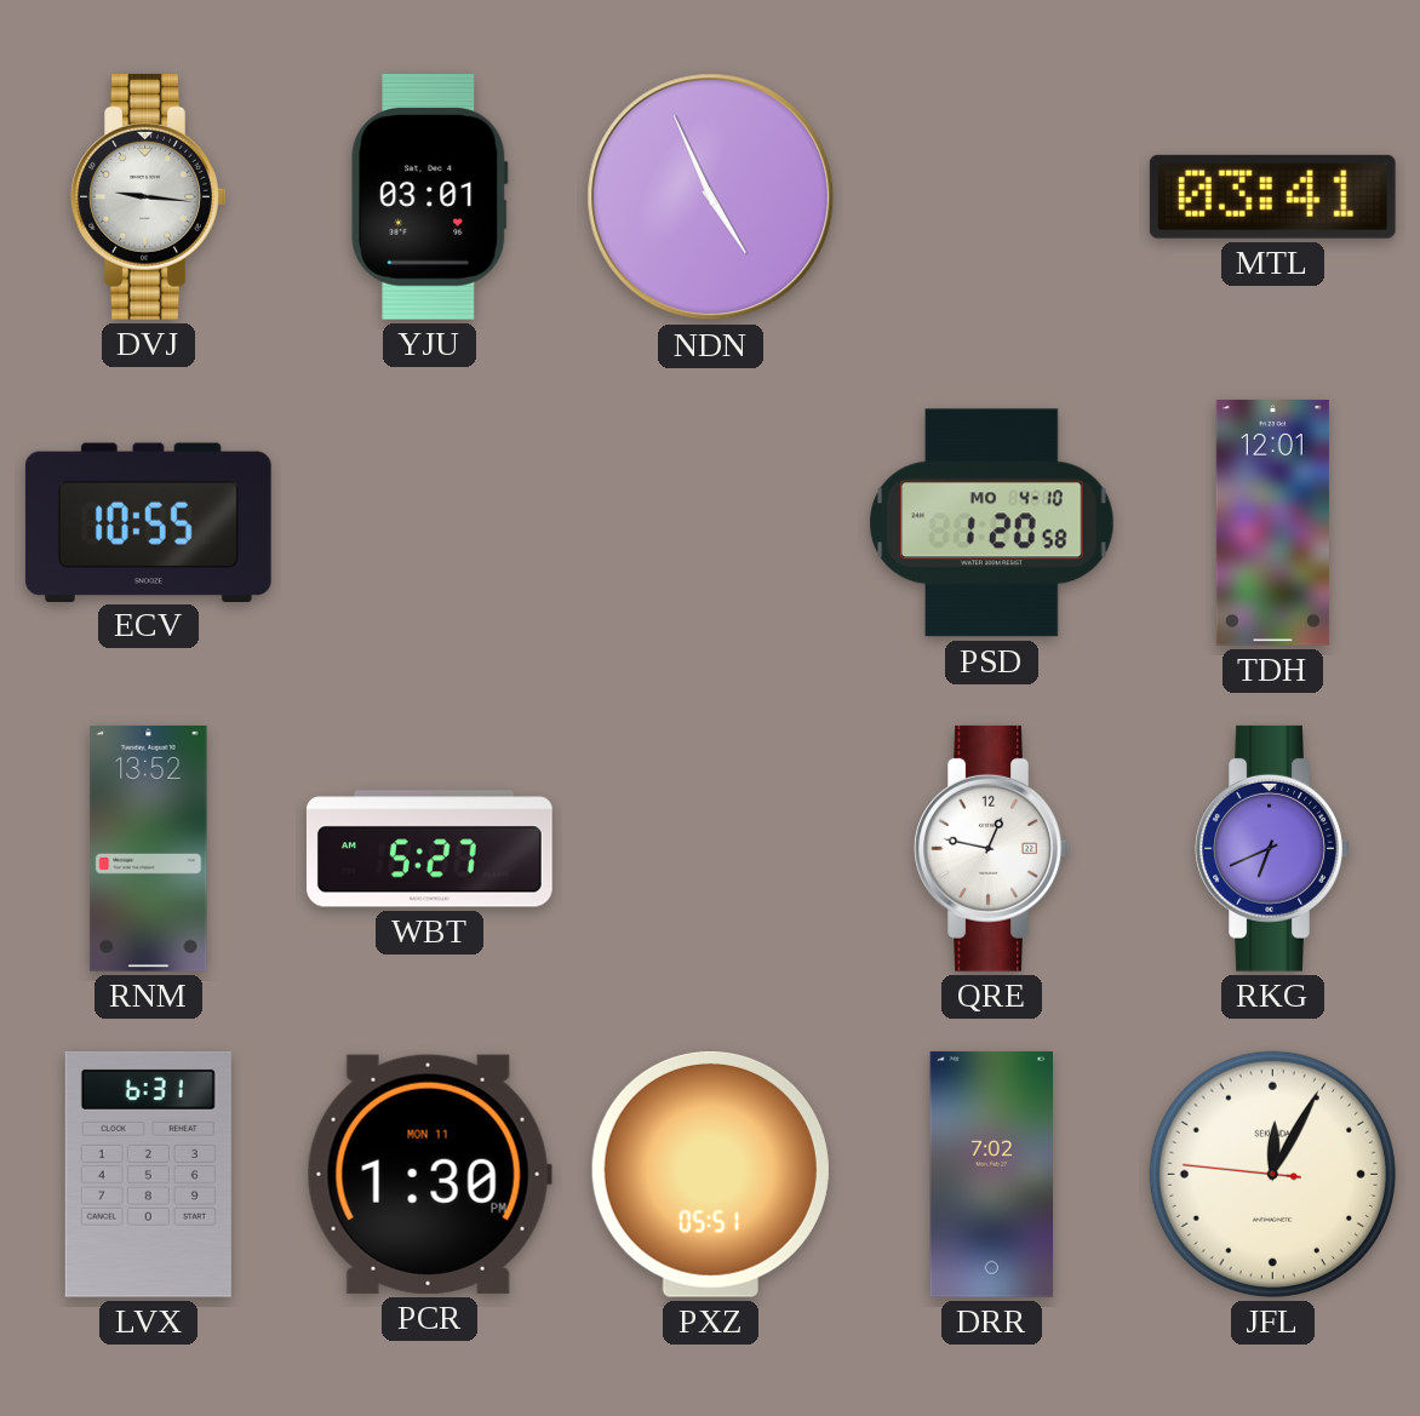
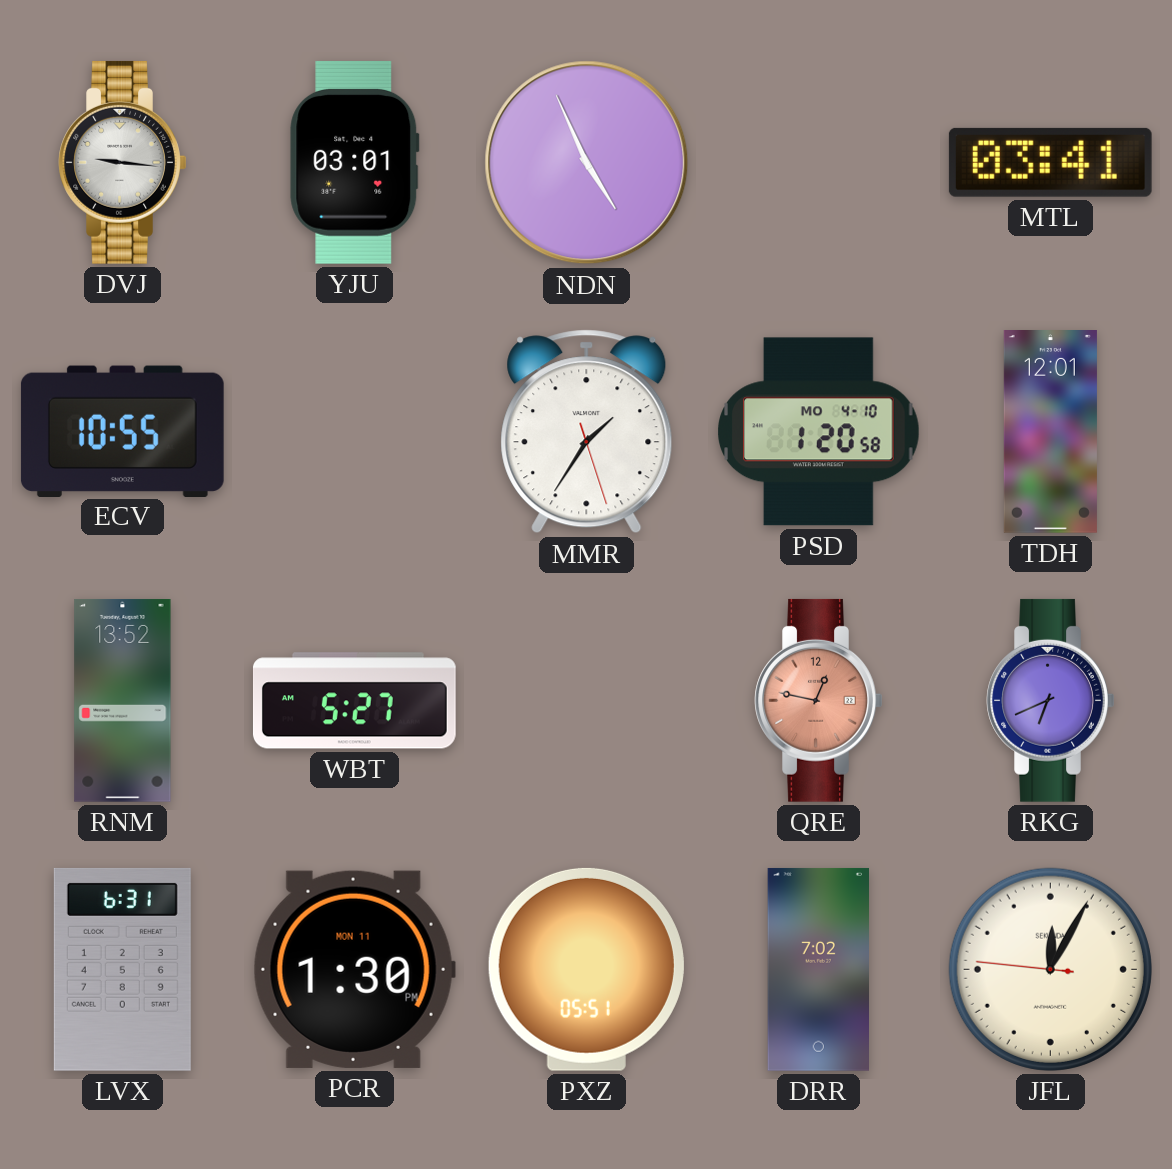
MMR: none -> 1:35
QRE dial: white -> salmon
